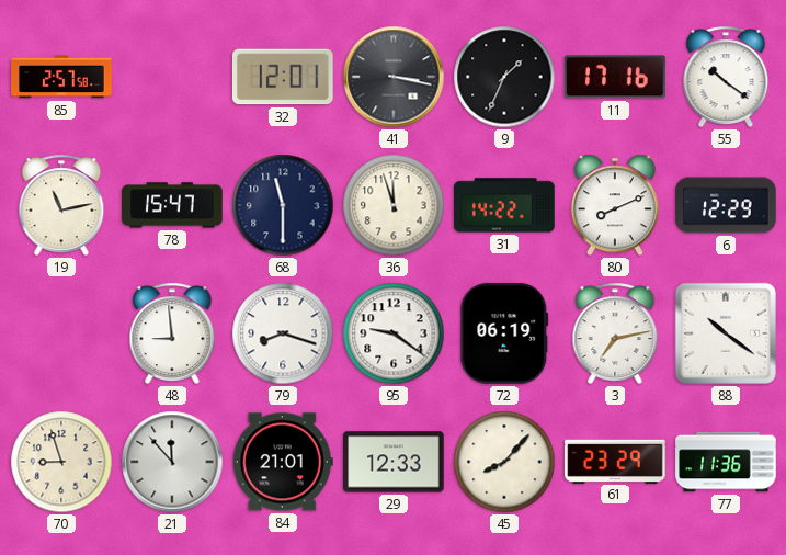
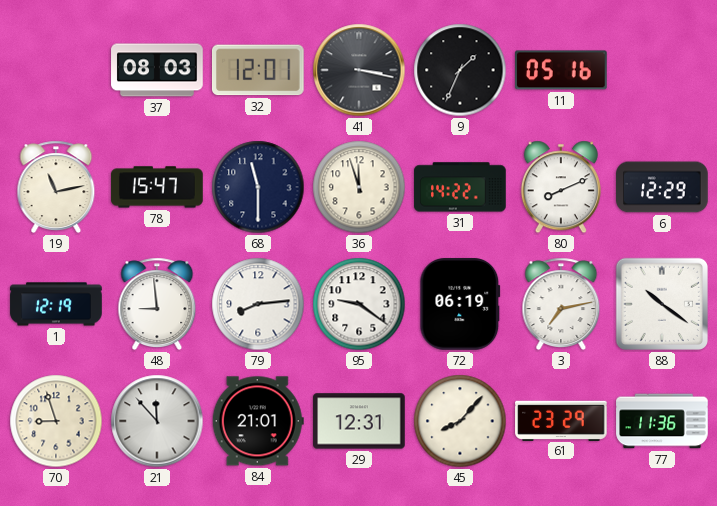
85: 2:57 -> none
37: none -> 08:03
11: 17:16 -> 05:16
55: 10:21 -> none
1: none -> 12:19
79: 8:18 -> 8:14
29: 12:33 -> 12:31
